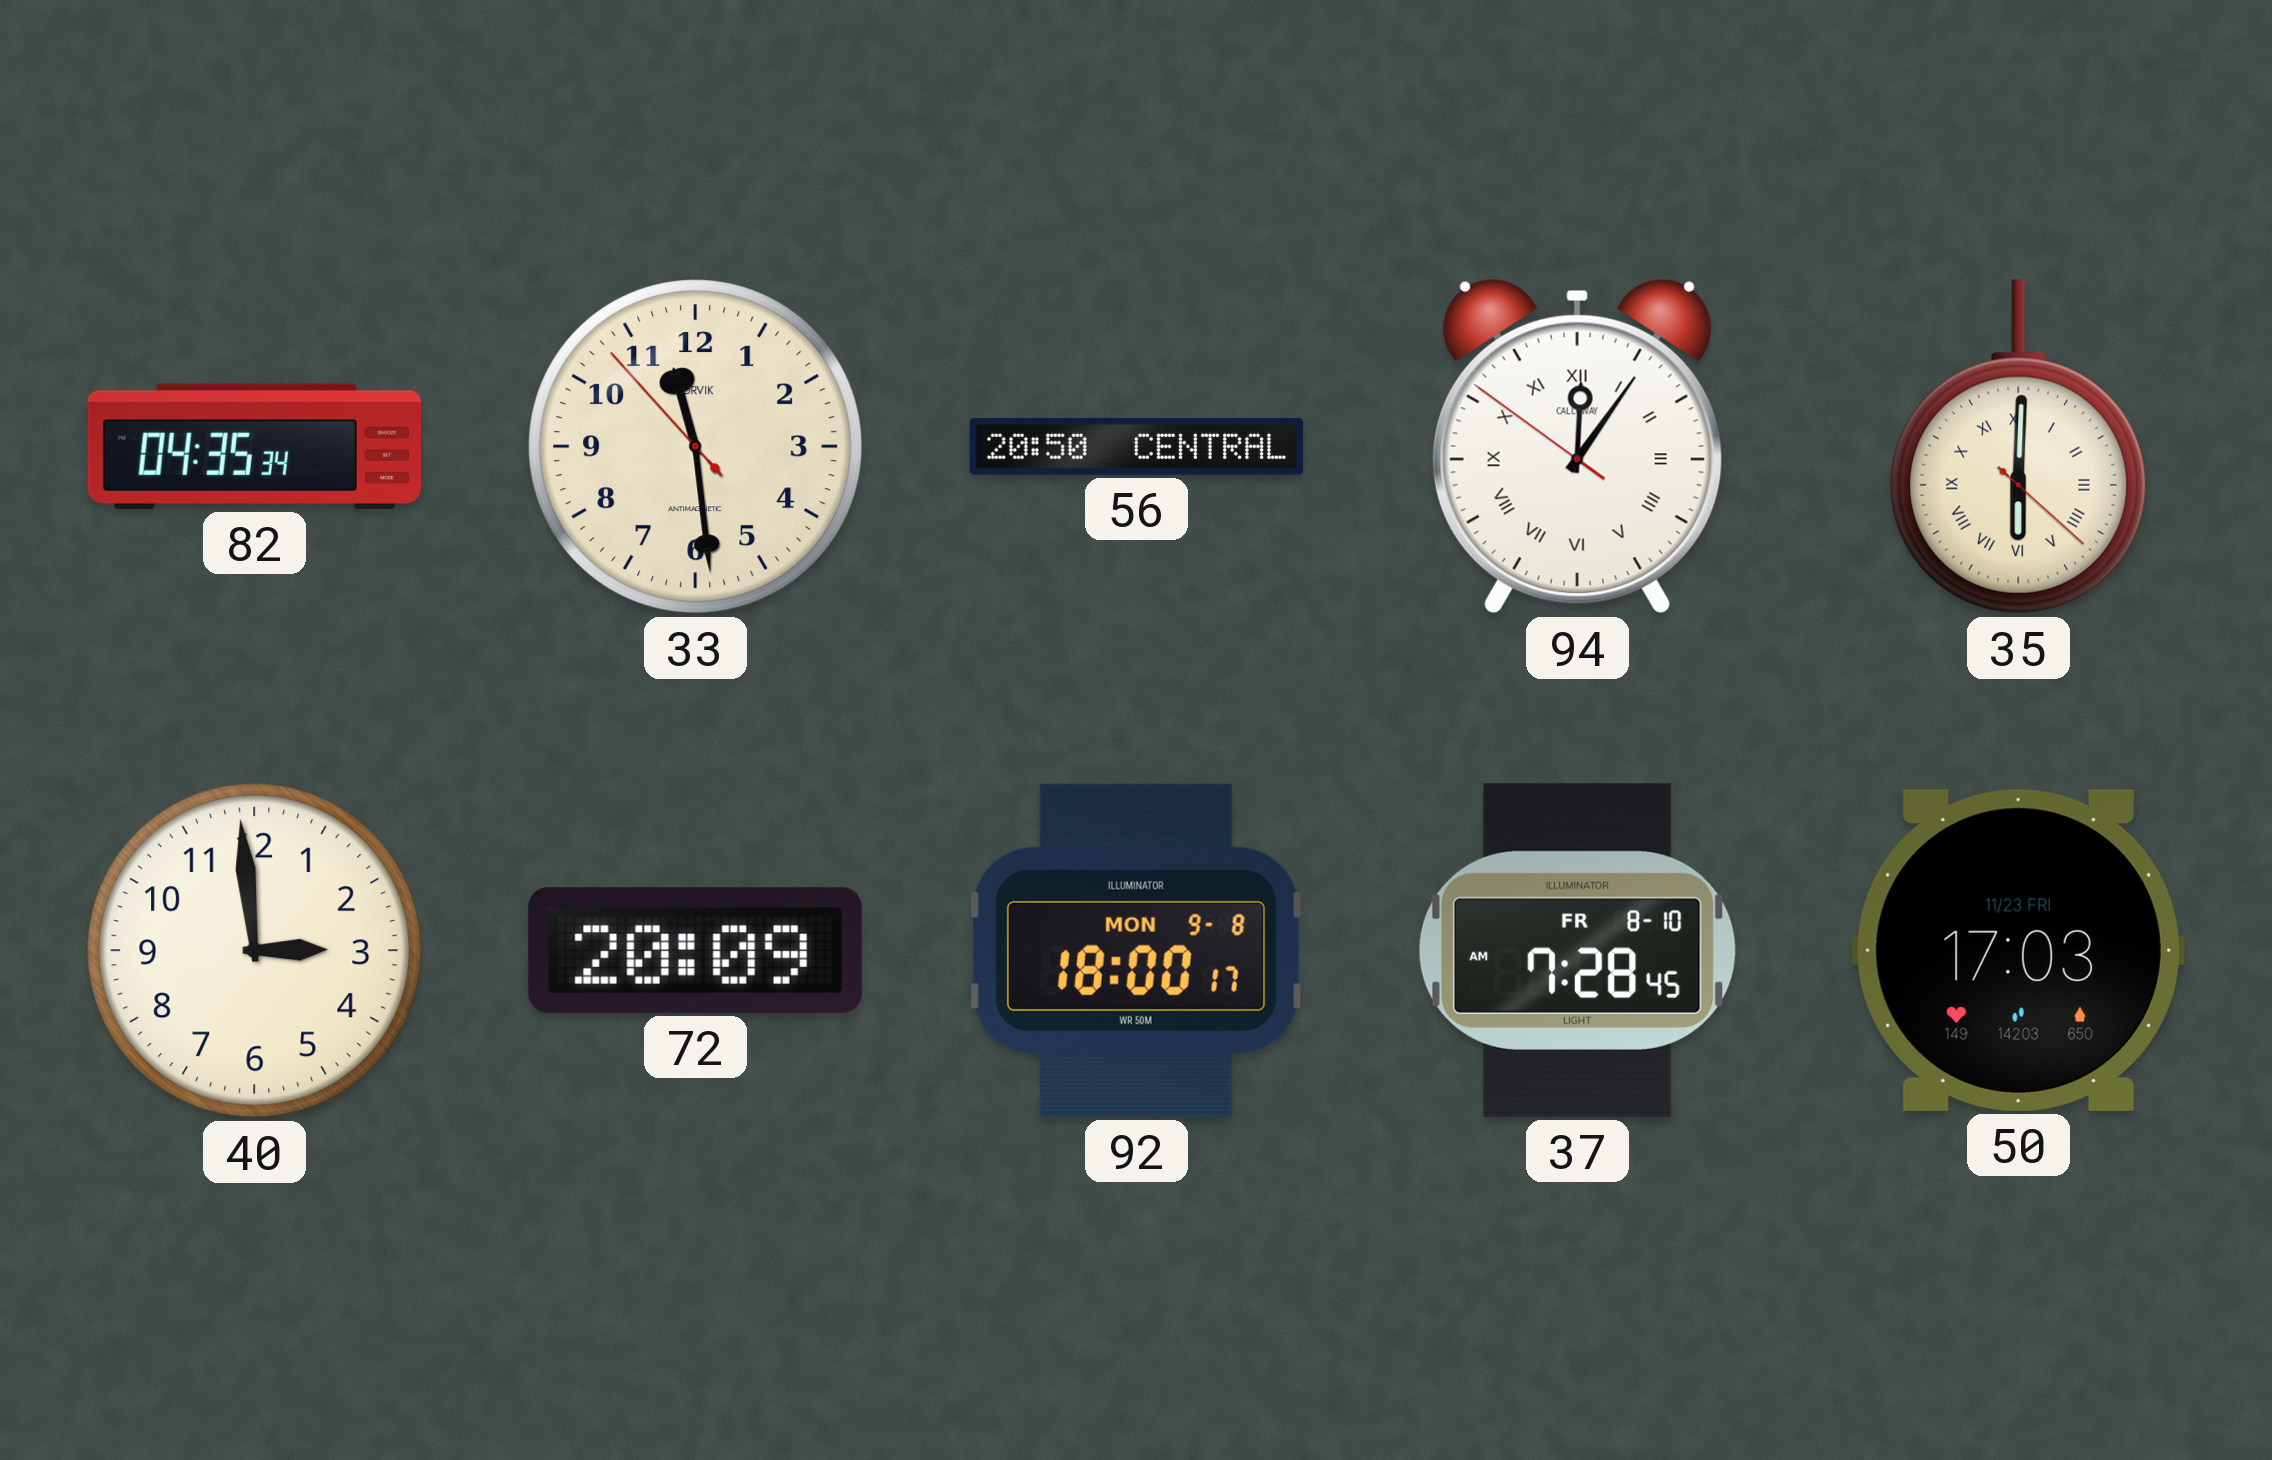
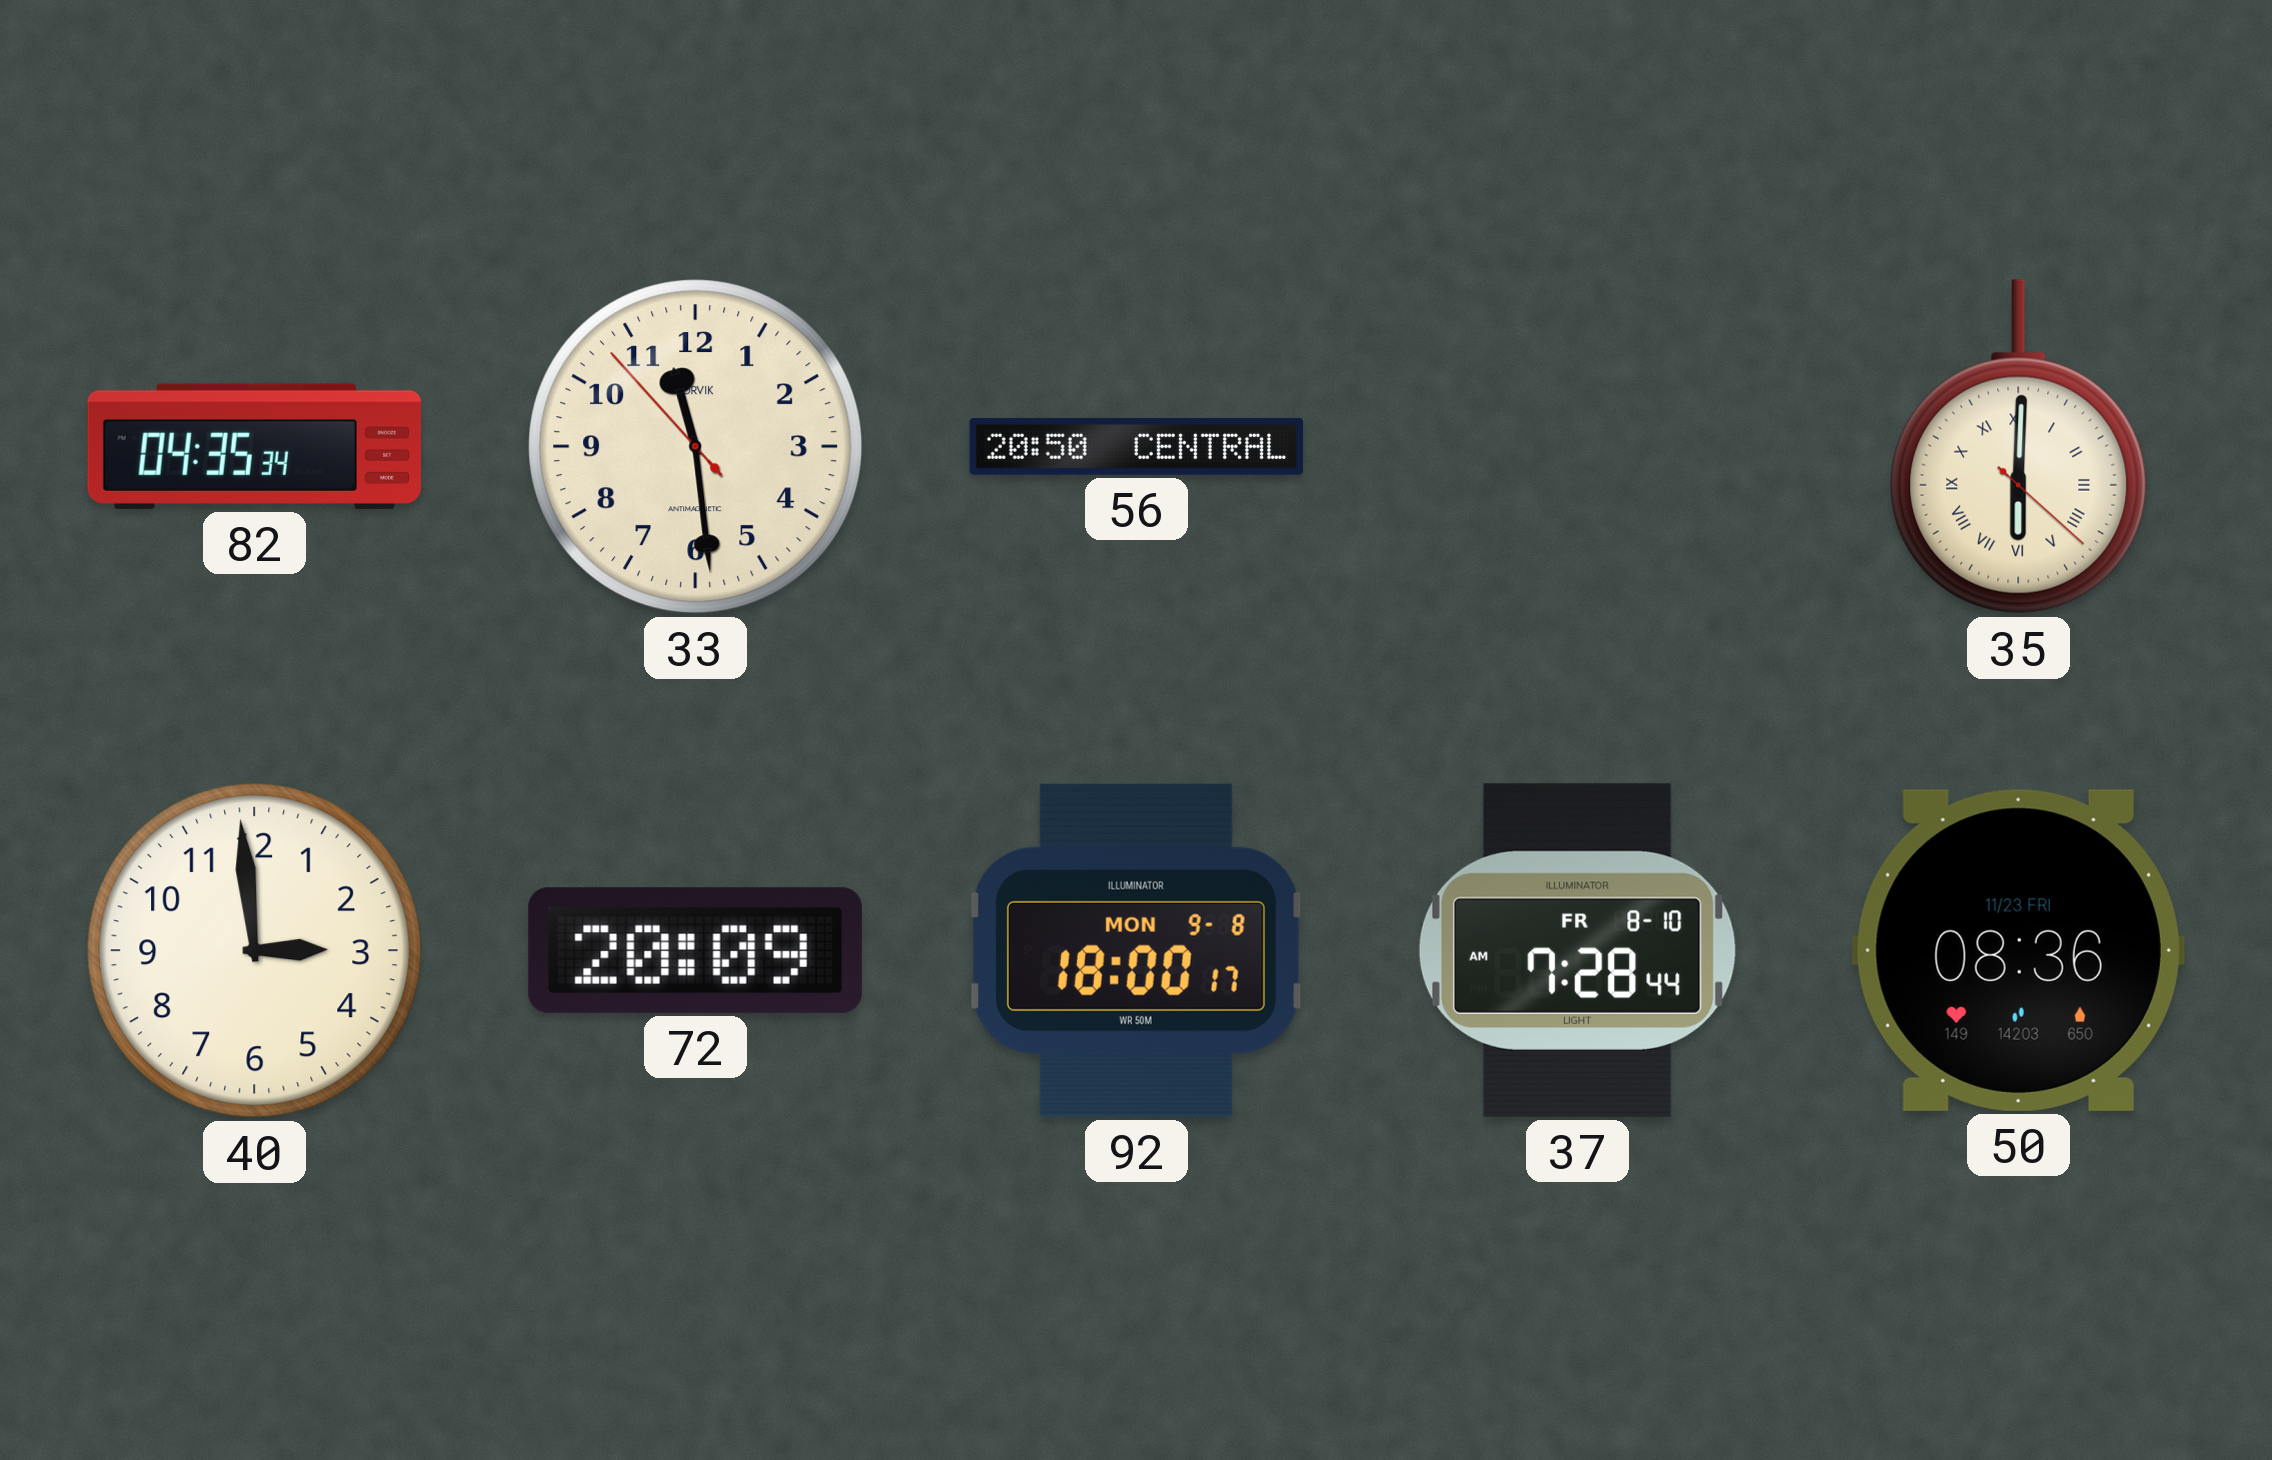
94: 12:05 -> none
37: 7:28:45 AM -> 7:28:44 AM
50: 17:03 -> 08:36
